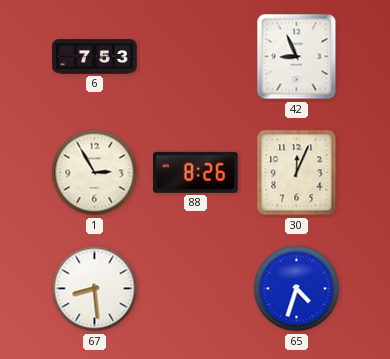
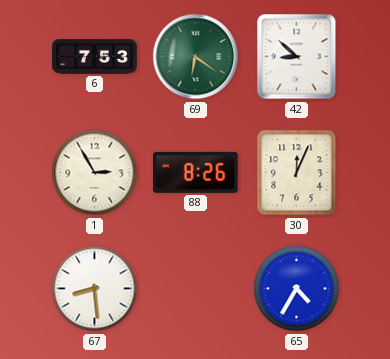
69: none -> 6:21
42: 8:56 -> 8:52
65: 4:33 -> 4:35
